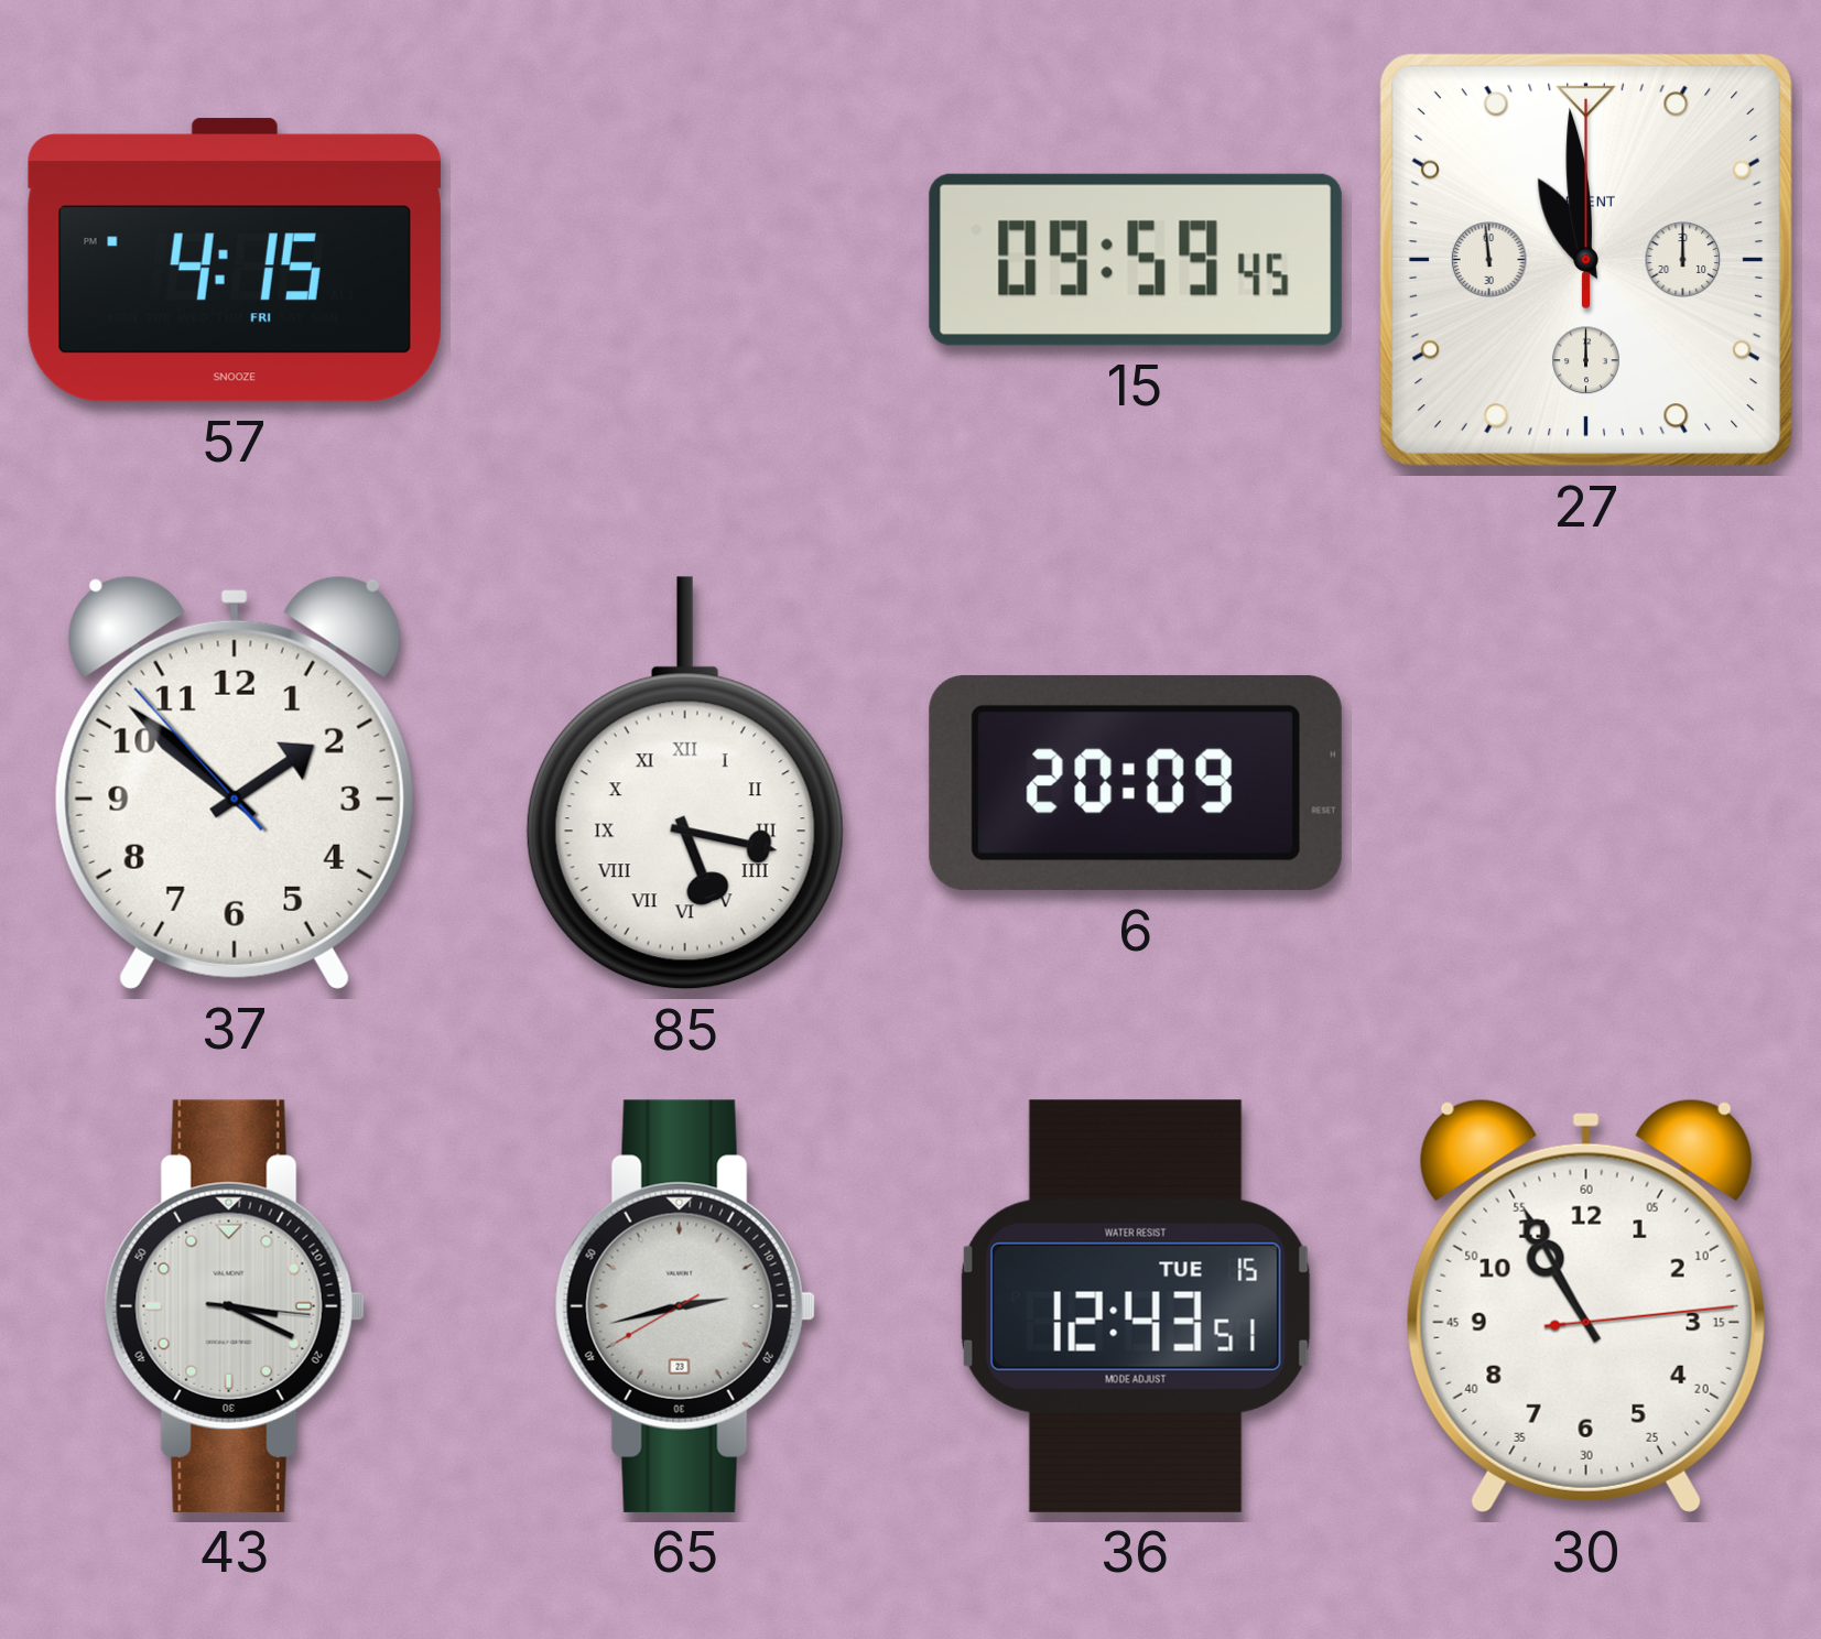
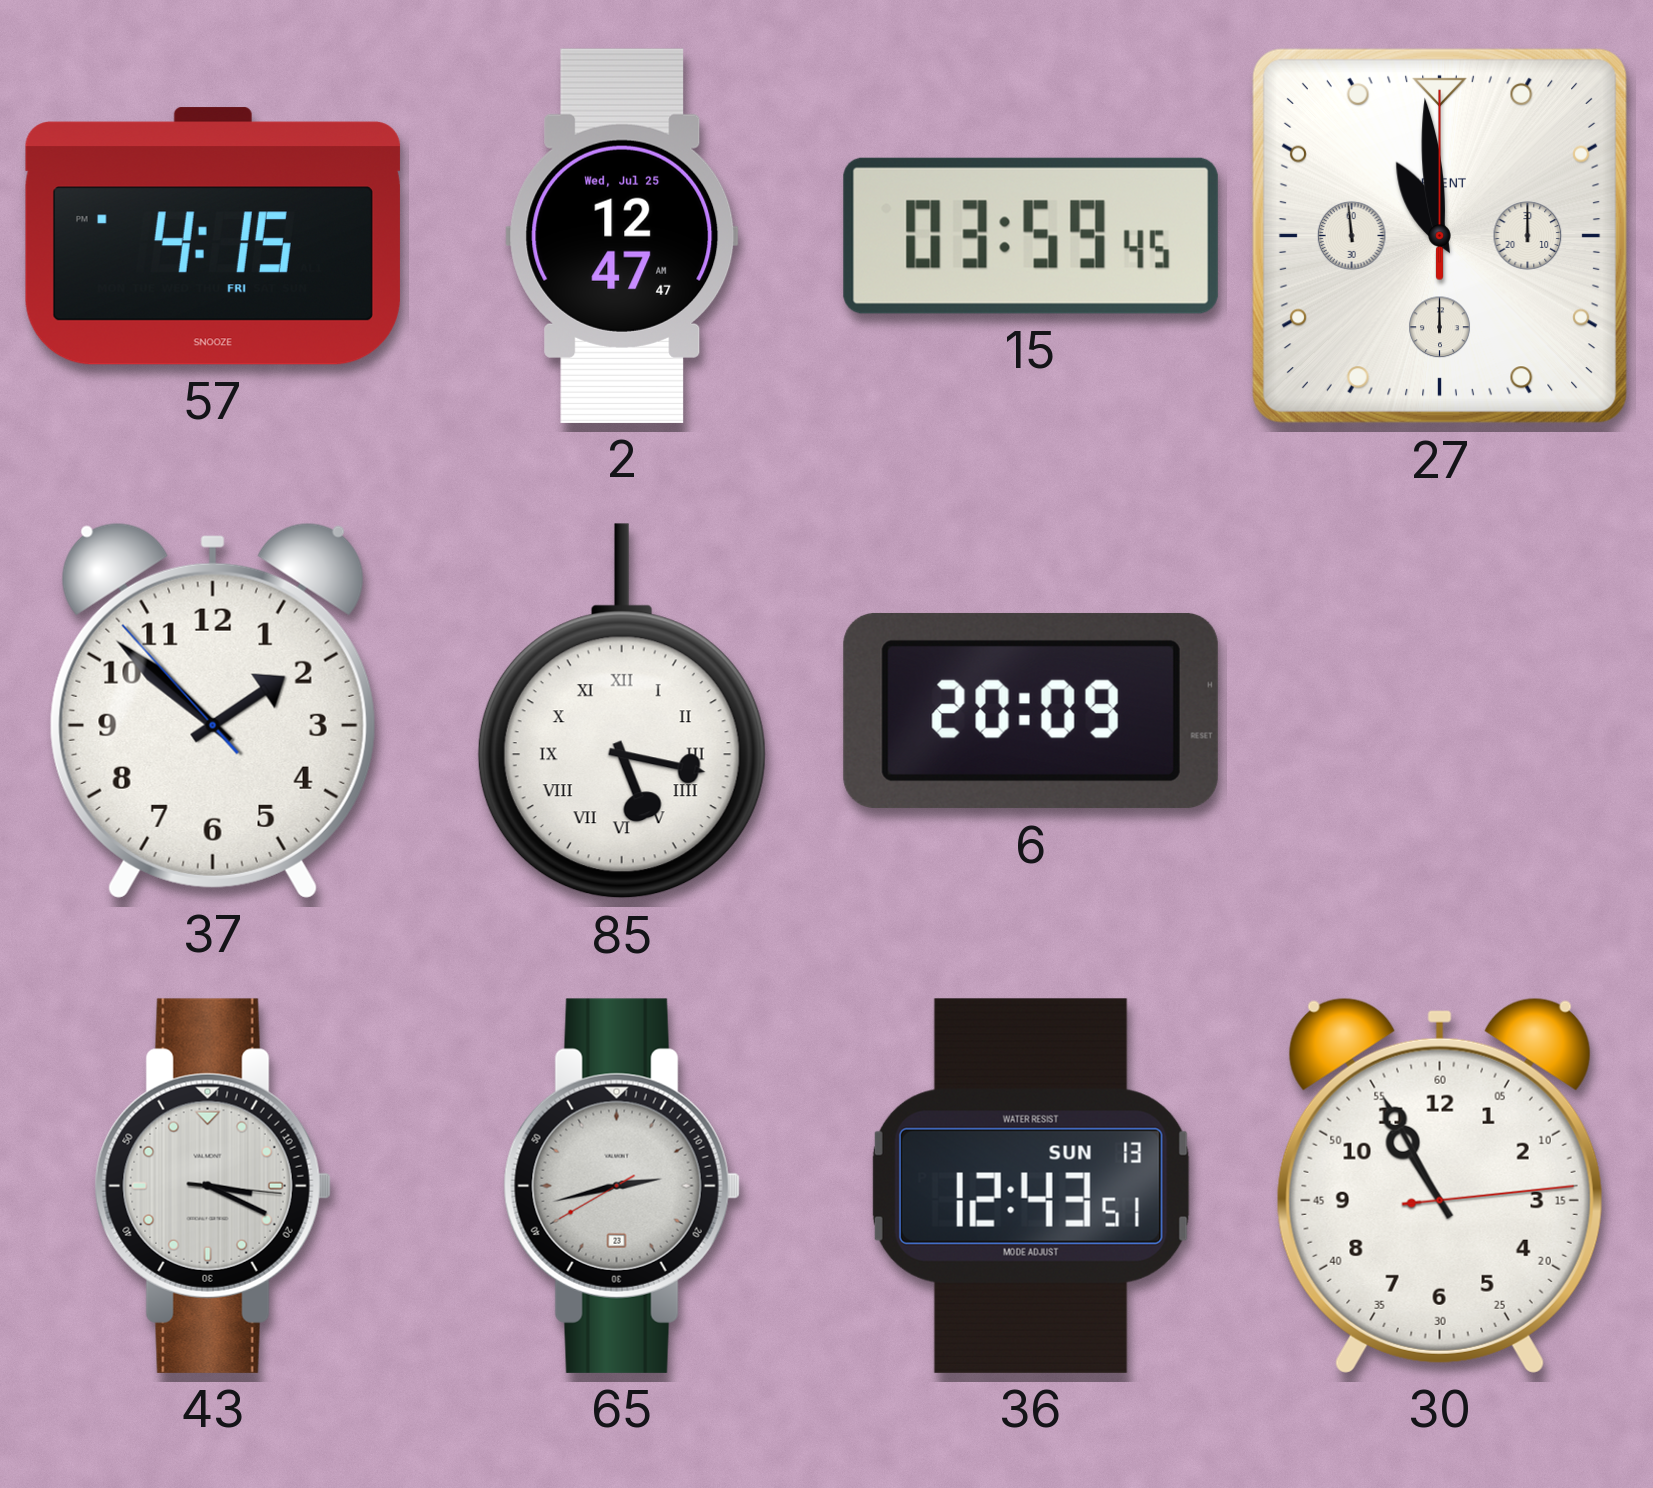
2: none -> 12:47
15: 09:59 -> 03:59
36 date: TUE 15 -> SUN 13
